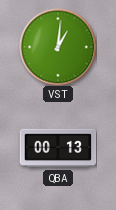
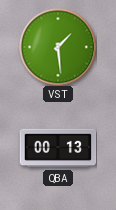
VST: 1:01 -> 1:29
